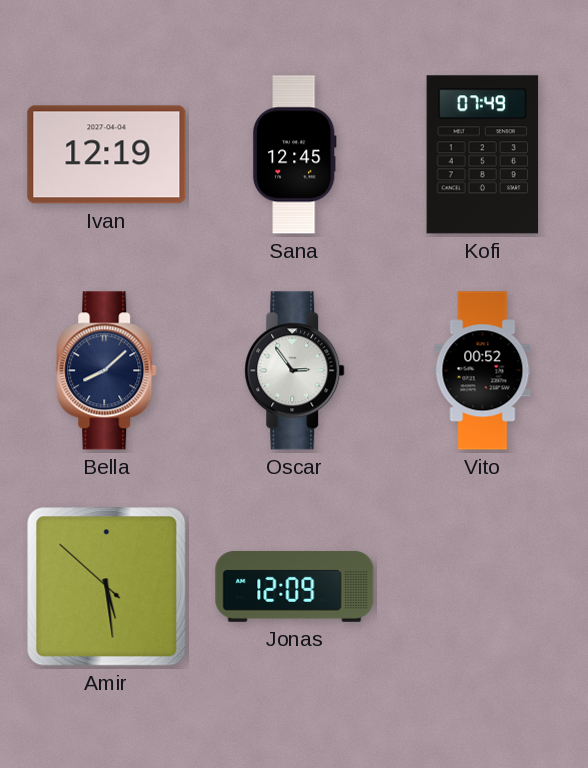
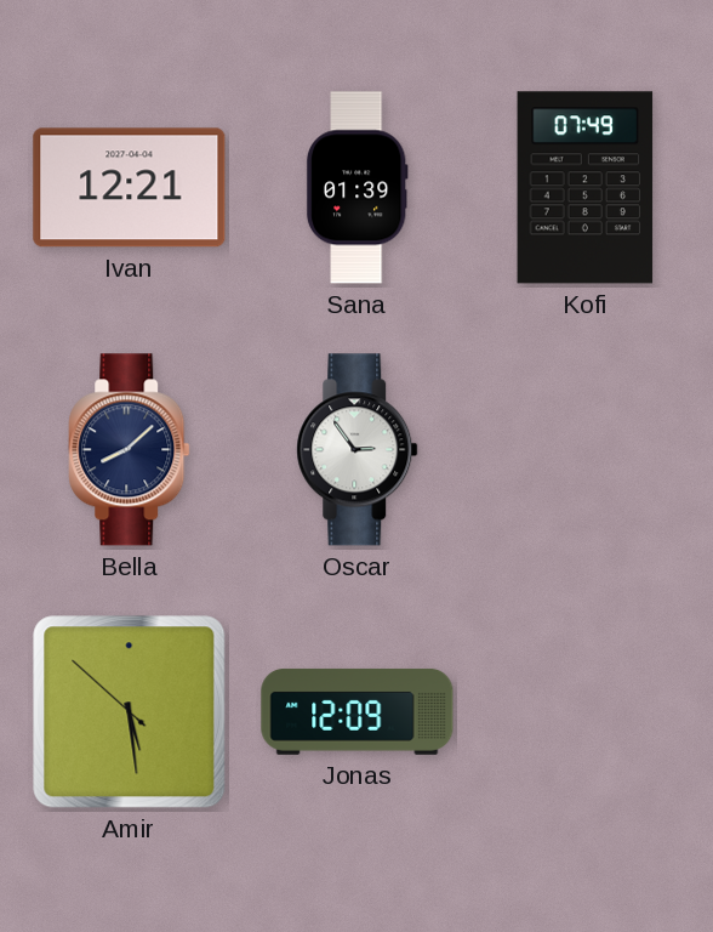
Ivan: 12:19 -> 12:21
Sana: 12:45 -> 01:39
Vito: 00:52 -> none
